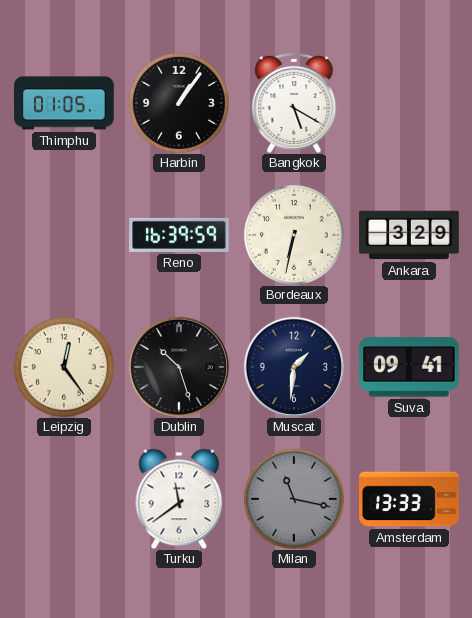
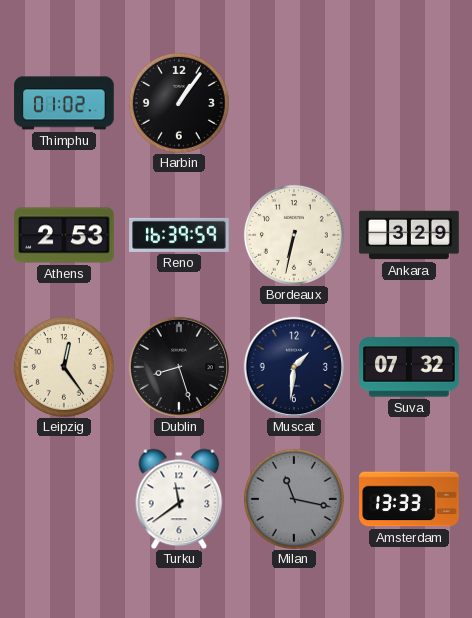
Thimphu: 01:05 -> 01:02
Bangkok: 5:20 -> none
Athens: none -> 2:53
Dublin: 10:27 -> 8:27
Suva: 09:41 -> 07:32
